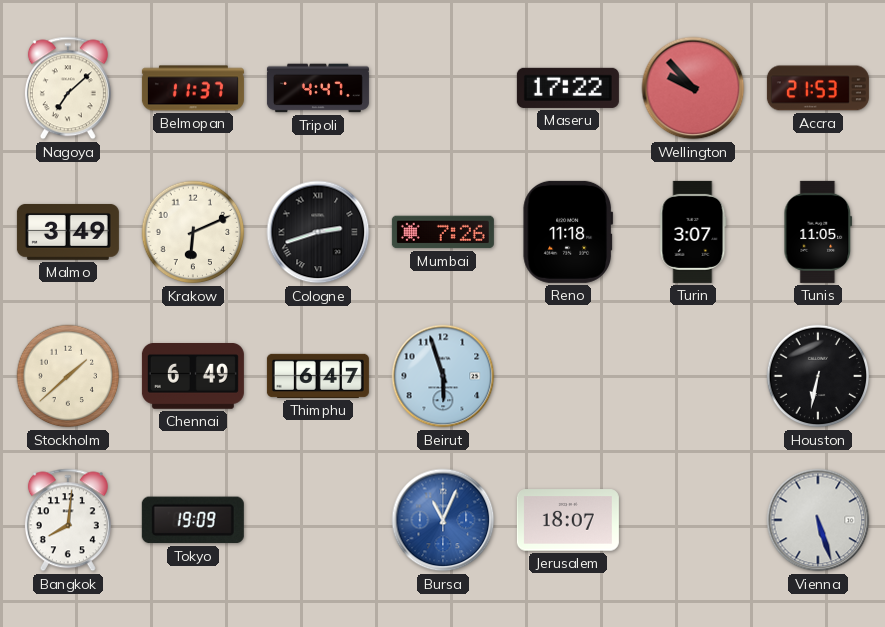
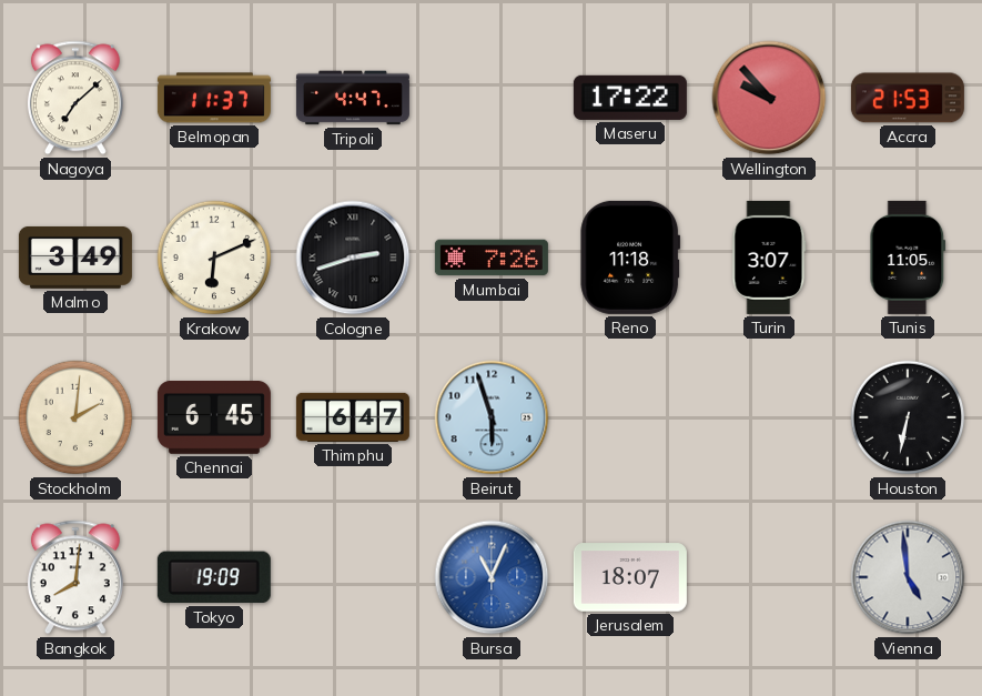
Stockholm: 1:38 -> 2:01
Chennai: 6:49 -> 6:45
Vienna: 5:27 -> 4:59
